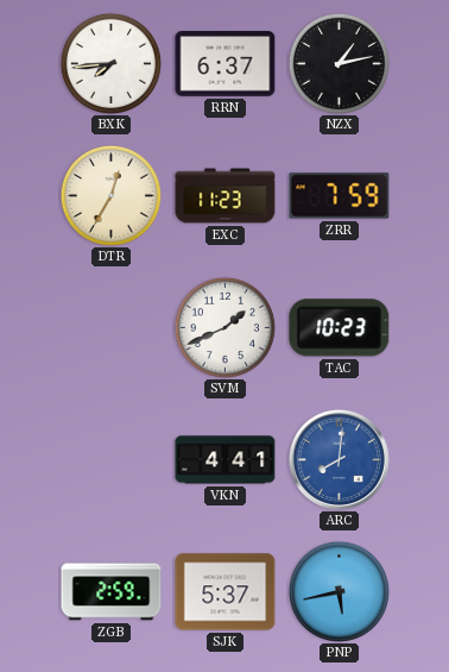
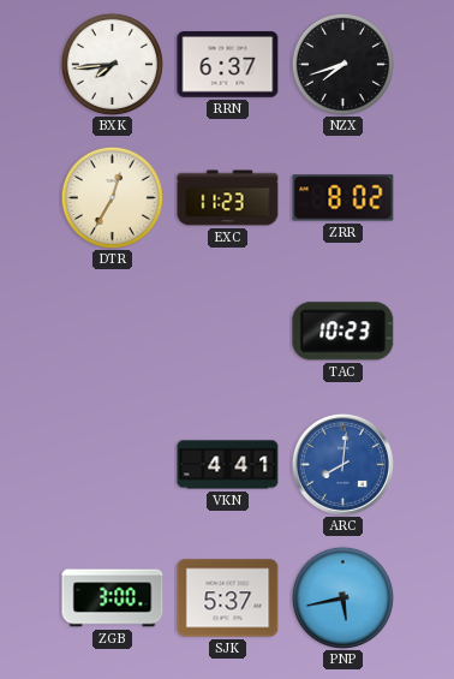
NZX: 1:13 -> 7:42
ZRR: 7:59 -> 8:02
SVM: 1:41 -> none
ZGB: 2:59 -> 3:00
